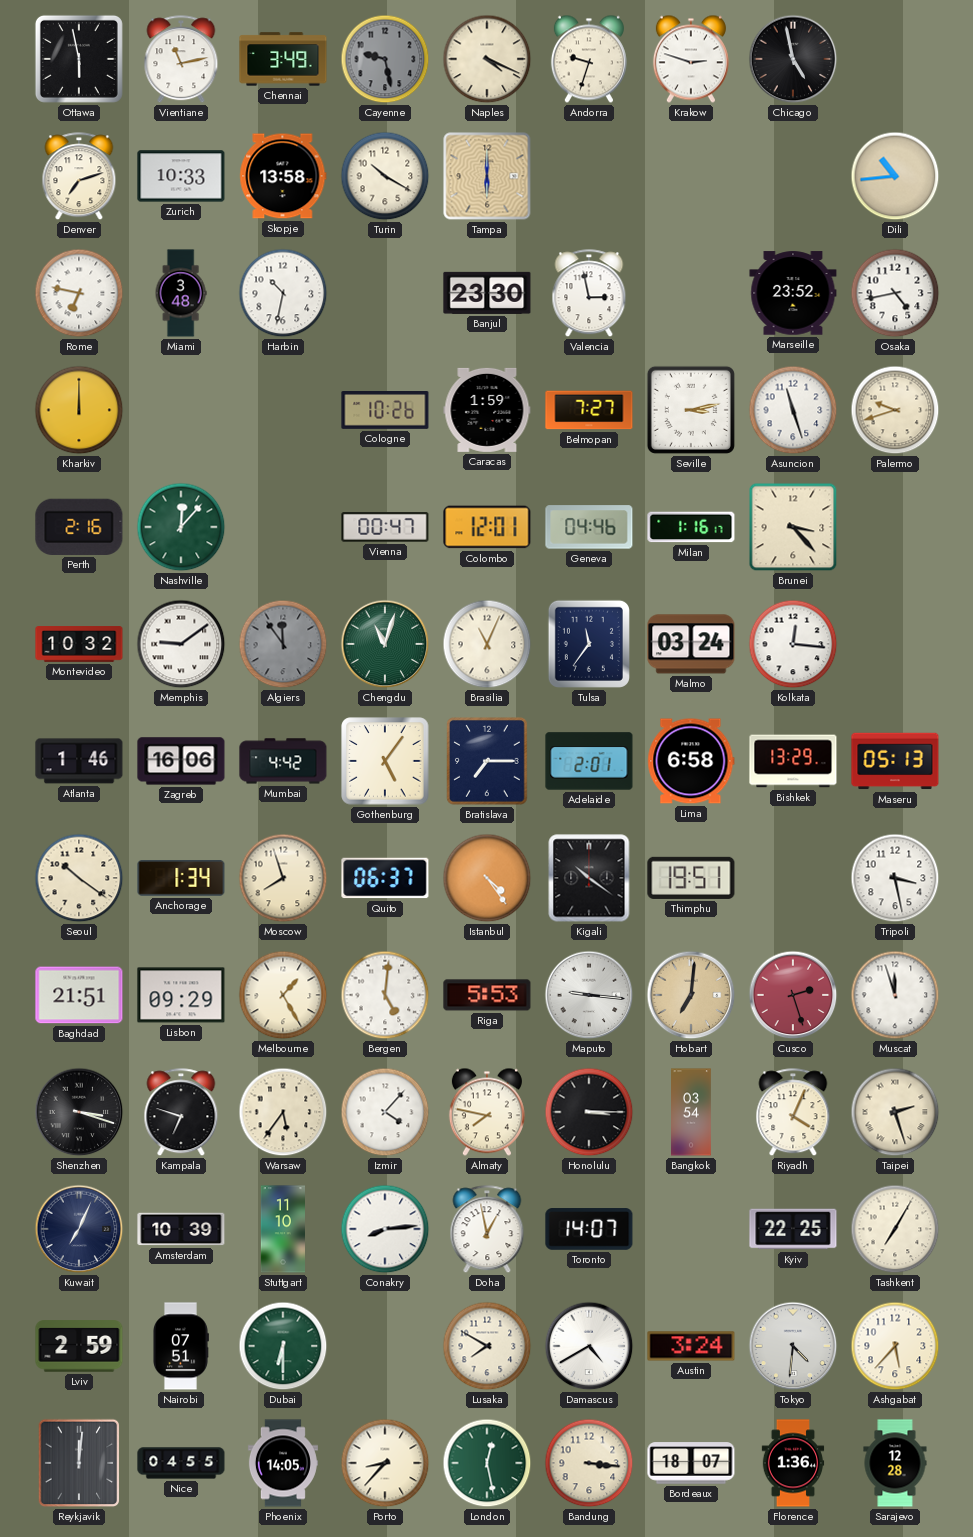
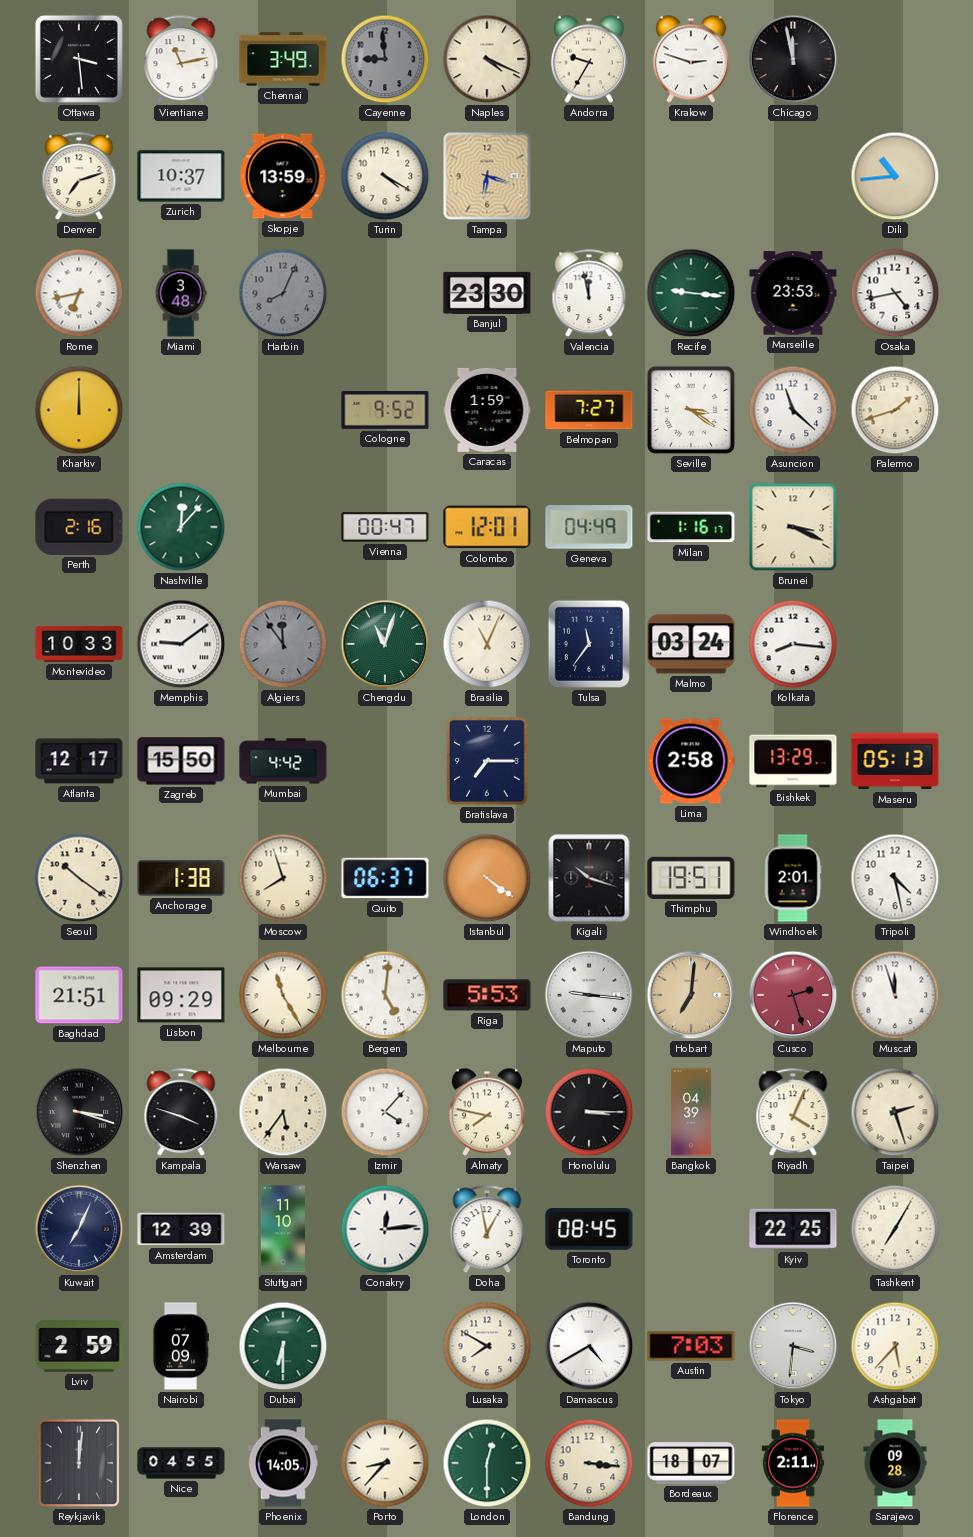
Ottawa: 5:58 -> 3:29
Cayenne: 9:28 -> 8:59
Andorra: 9:33 -> 9:35
Chicago: 4:58 -> 11:58
Zurich: 10:33 -> 10:37
Skopje: 13:58 -> 13:59
Turin: 10:20 -> 4:20
Tampa: 6:00 -> 6:18
Rome: 6:47 -> 6:43
Harbin: 10:32 -> 8:04
Harbin dial: white -> grey
Valencia: 2:58 -> 11:58
Recife: none -> 9:16
Marseille: 23:52 -> 23:53
Cologne: 10:26 -> 9:52
Seville: 3:13 -> 3:21
Asuncion: 11:27 -> 11:22
Palermo: 9:42 -> 1:42
Geneva: 04:46 -> 04:49
Brunei: 3:23 -> 3:19
Montevideo: 10:32 -> 10:33
Kolkata: 12:16 -> 8:16
Atlanta: 1:46 -> 12:17
Zagreb: 16:06 -> 15:50
Gothenburg: 5:06 -> none
Adelaide: 2:01 -> none
Lima: 6:58 -> 2:58
Anchorage: 1:34 -> 1:38
Istanbul: 4:24 -> 4:21
Kigali: 10:21 -> 10:18
Windhoek: none -> 2:01
Tripoli: 3:28 -> 4:28
Melbourne: 1:25 -> 11:25
Kampala: 6:48 -> 3:48
Bangkok: 03:54 -> 04:39
Amsterdam: 10:39 -> 12:39
Conakry: 8:14 -> 12:14
Toronto: 14:07 -> 08:45
Nairobi: 07:51 -> 07:09
Austin: 3:24 -> 7:03
Tokyo: 4:31 -> 3:31
London: 12:28 -> 12:30
Florence: 1:36 -> 2:11
Sarajevo: 12:28 -> 09:28
